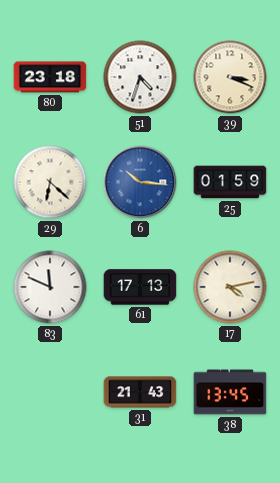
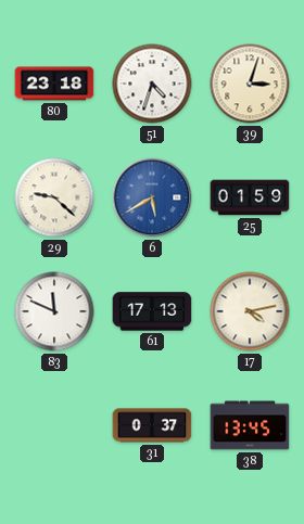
39: 3:19 -> 3:03
29: 6:22 -> 9:22
6: 10:16 -> 5:40
31: 21:43 -> 0:37
